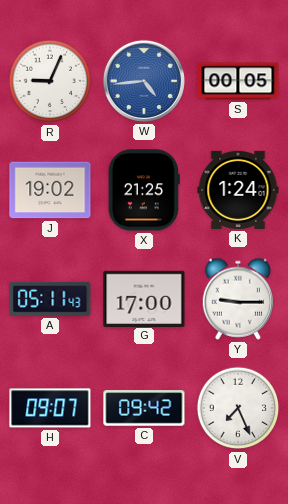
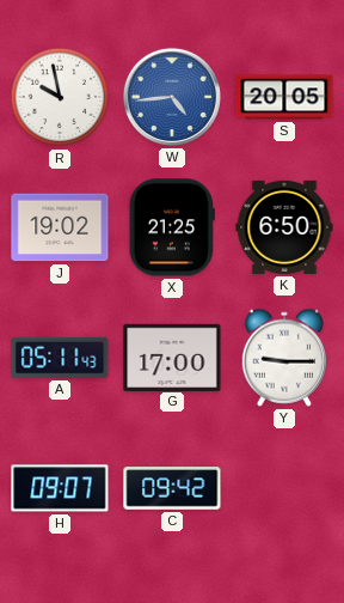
R: 9:04 -> 9:58
S: 00:05 -> 20:05
K: 1:24 -> 6:50
V: 7:26 -> none
